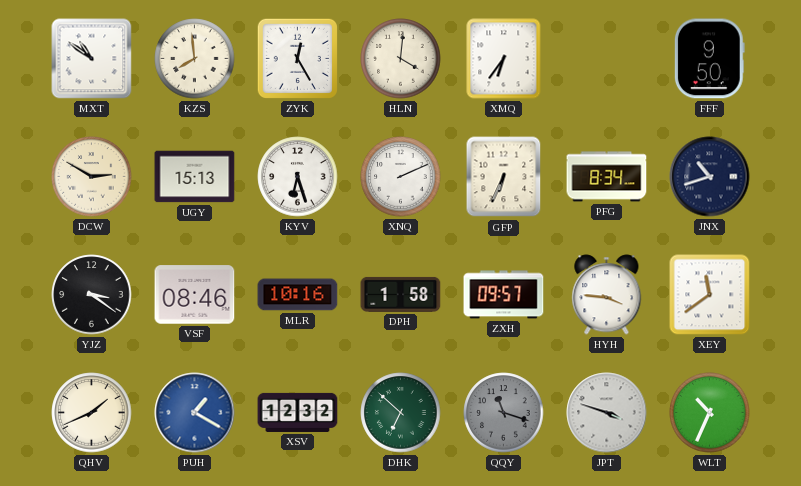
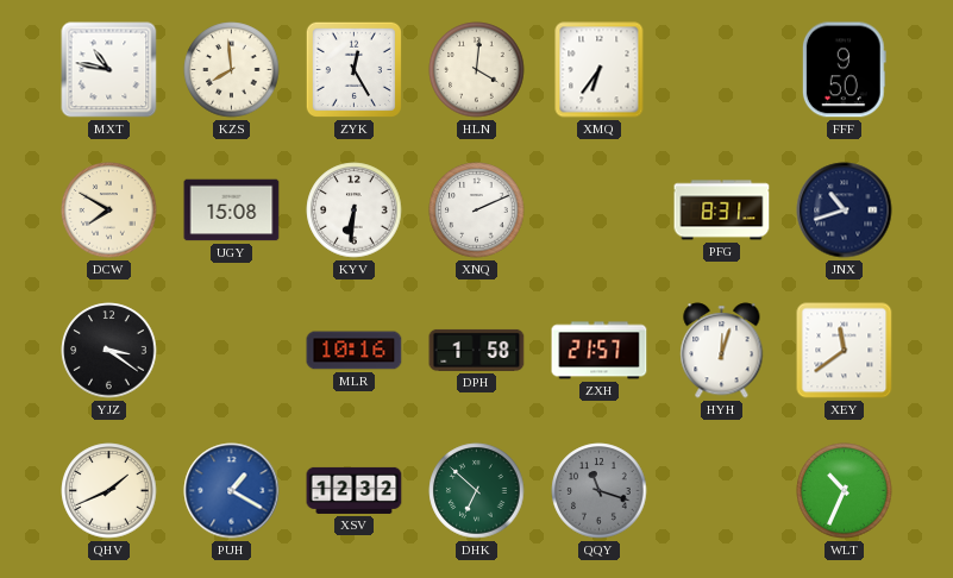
MXT: 10:51 -> 10:47
DCW: 2:50 -> 7:50
UGY: 15:13 -> 15:08
KYV: 6:27 -> 6:31
GFP: 6:34 -> none
PFG: 8:34 -> 8:31
VSF: 08:46 -> none
ZXH: 09:57 -> 21:57
HYH: 3:46 -> 12:03
JPT: 3:48 -> none
